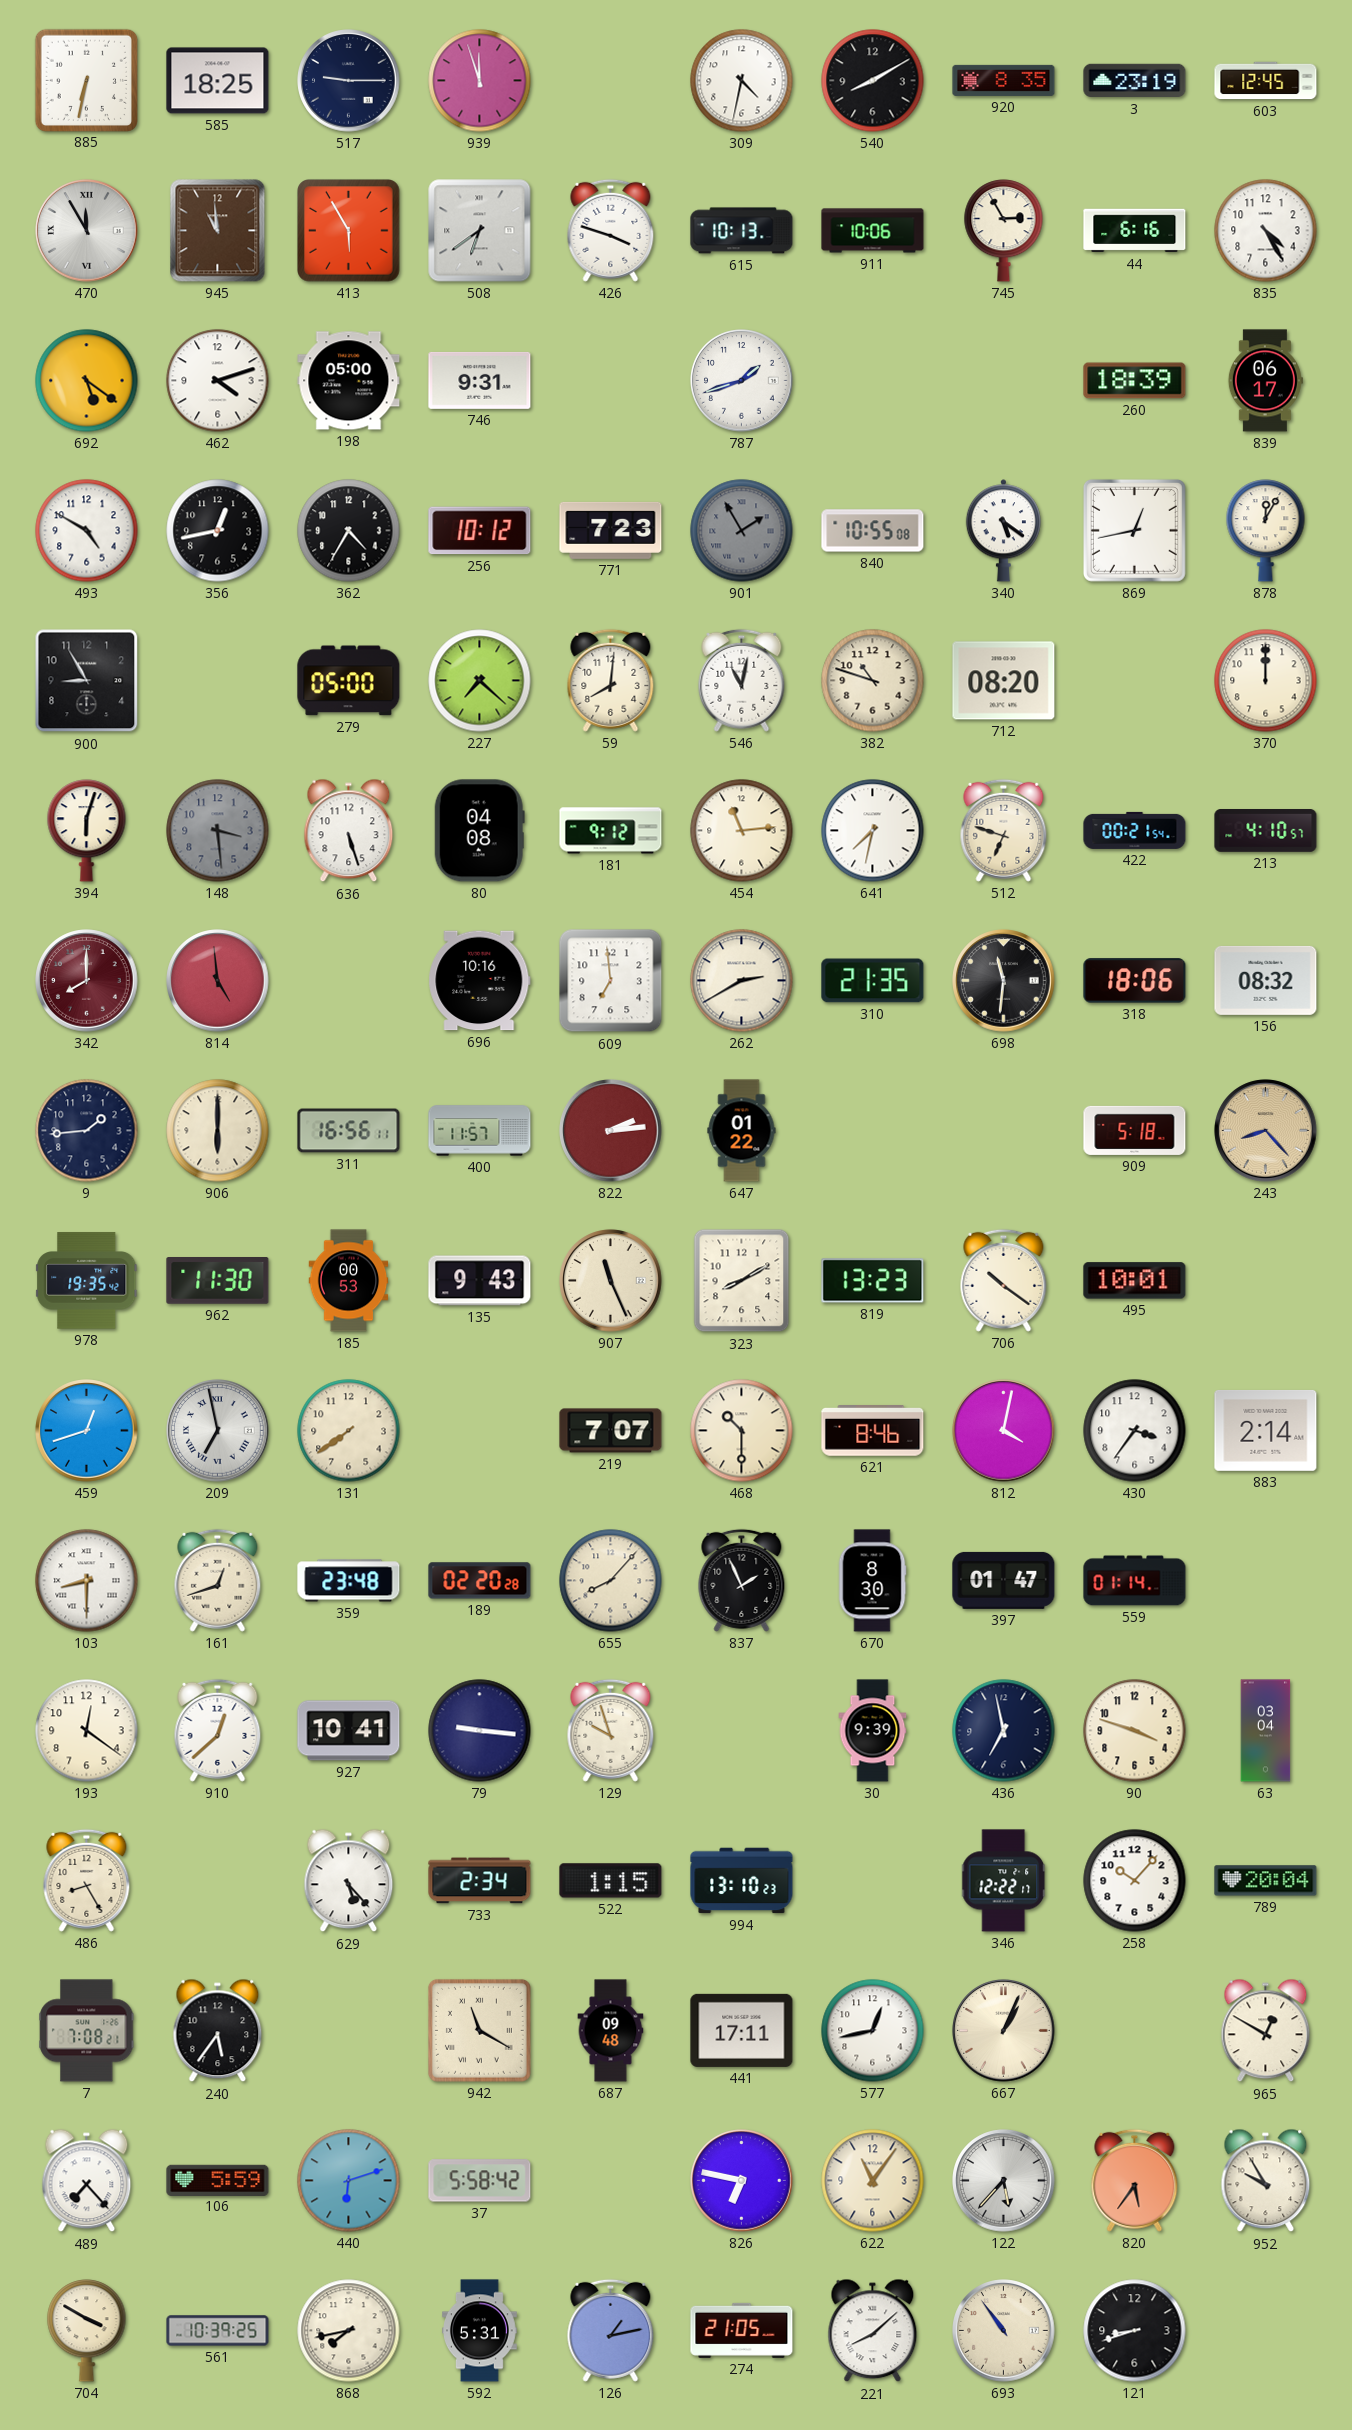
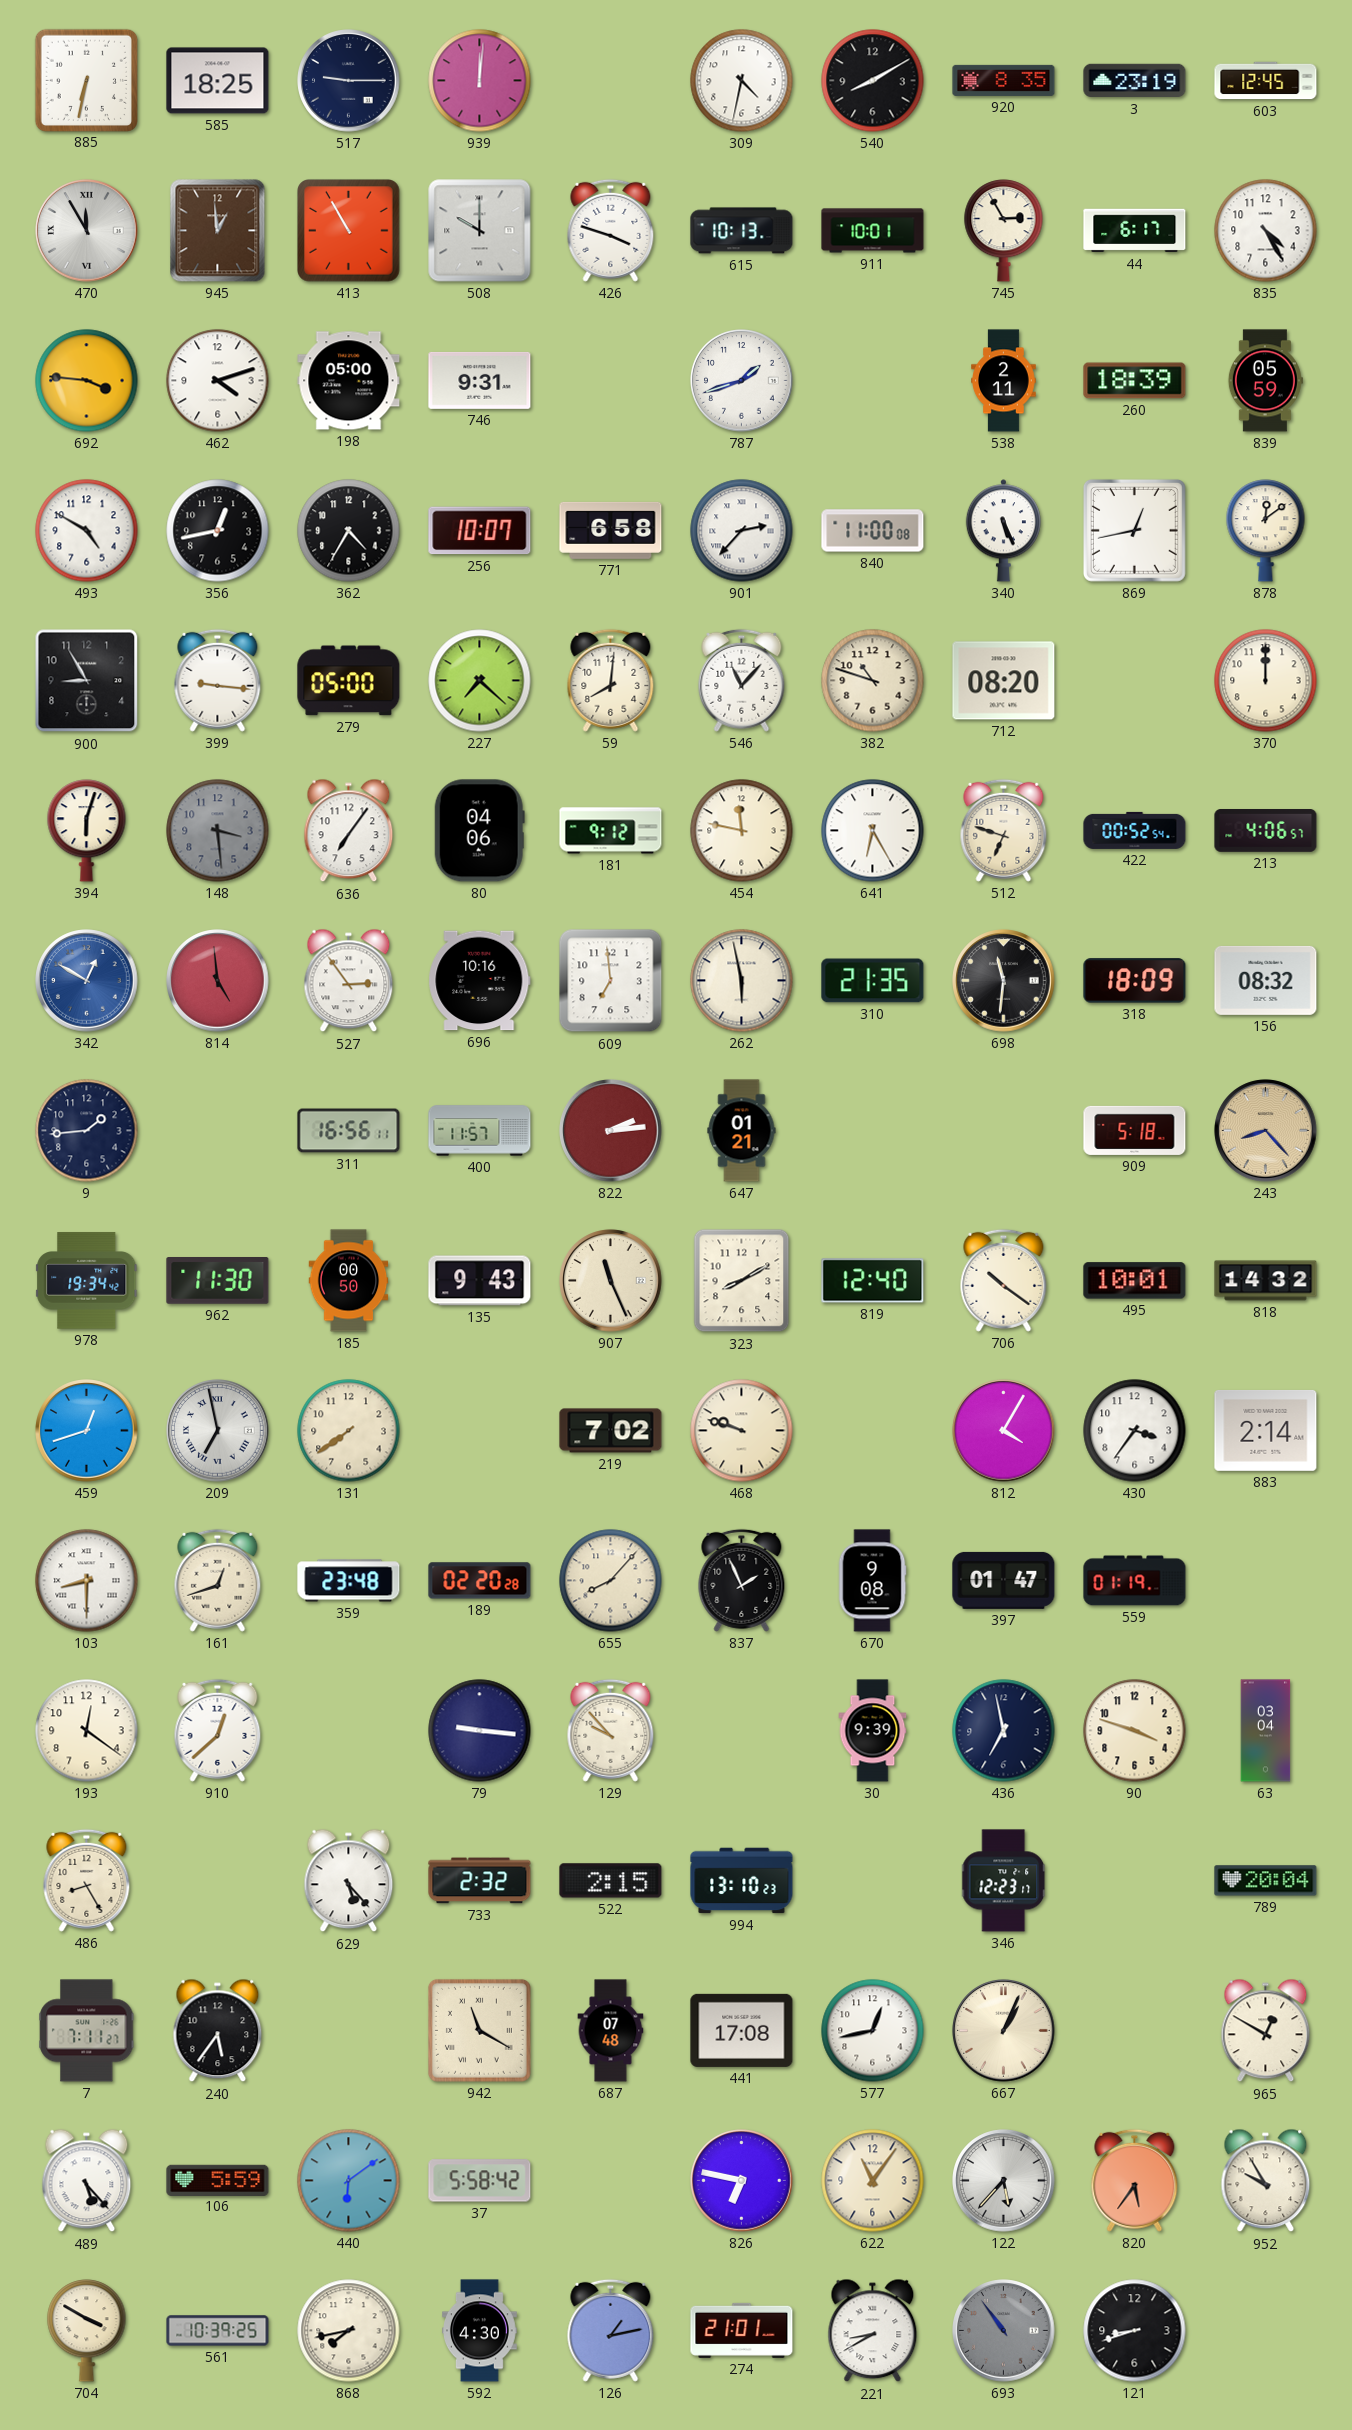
939: 11:57 -> 12:01
945: 10:59 -> 12:59
413: 5:55 -> 10:55
508: 6:39 -> 10:00
911: 10:06 -> 10:01
44: 6:16 -> 6:17
692: 5:21 -> 3:46
538: none -> 2:11
839: 06:17 -> 05:59
256: 10:12 -> 10:07
771: 7:23 -> 6:58
901: 1:55 -> 2:37
901 dial: grey -> white
840: 10:55 -> 11:00
340: 5:21 -> 5:26
878: 12:05 -> 12:09
399: none -> 9:16
546: 11:02 -> 11:07
636: 5:27 -> 7:06
80: 04:08 -> 04:06
454: 11:14 -> 11:47
641: 7:32 -> 6:25
422: 00:21 -> 00:52
213: 4:10 -> 4:06
342: 8:00 -> 12:50
342 dial: burgundy -> blue
527: none -> 2:54
262: 2:40 -> 5:58
318: 18:06 -> 18:09
906: 6:00 -> none
647: 01:22 -> 01:21
978: 19:35 -> 19:34
185: 00:53 -> 00:50
819: 13:23 -> 12:40
818: none -> 14:32
219: 7:07 -> 7:02
468: 10:30 -> 9:48
621: 8:46 -> none
812: 4:02 -> 4:05
670: 8:30 -> 9:08
559: 01:14 -> 01:19
927: 10:41 -> none
129: 9:57 -> 9:53
733: 2:34 -> 2:32
522: 1:15 -> 2:15
346: 12:22 -> 12:23
258: 10:07 -> none
7: 7:08 -> 7:11
687: 09:48 -> 07:48
441: 17:11 -> 17:08
489: 7:23 -> 5:23
440: 6:12 -> 6:09
592: 5:31 -> 4:30
274: 21:05 -> 21:01
221: 8:08 -> 8:40
693 dial: cream -> grey
